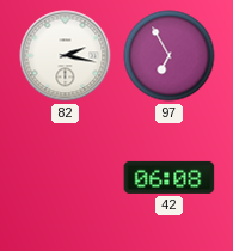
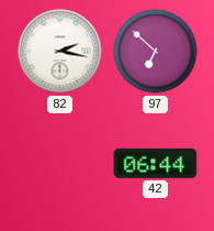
97: 6:55 -> 6:52
42: 06:08 -> 06:44
